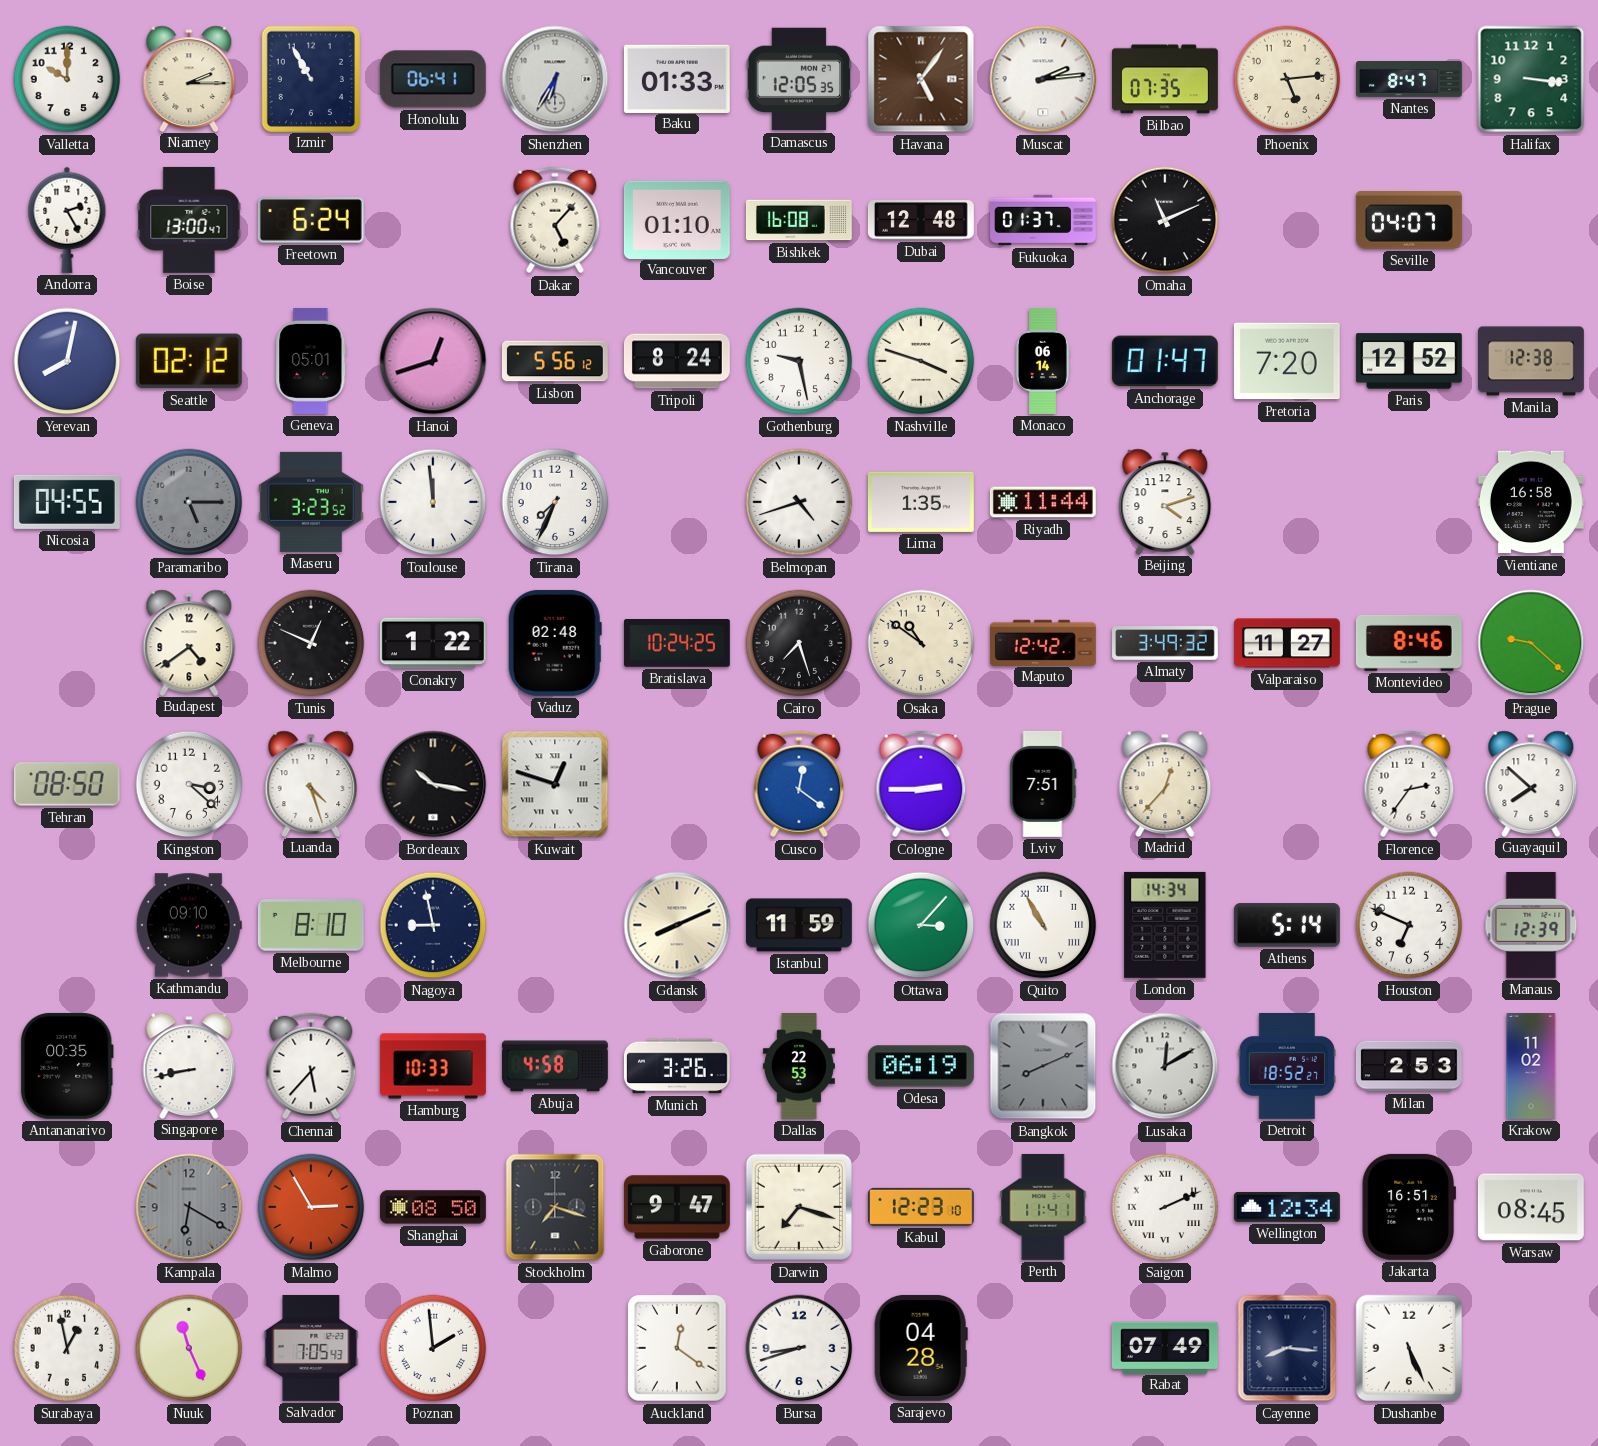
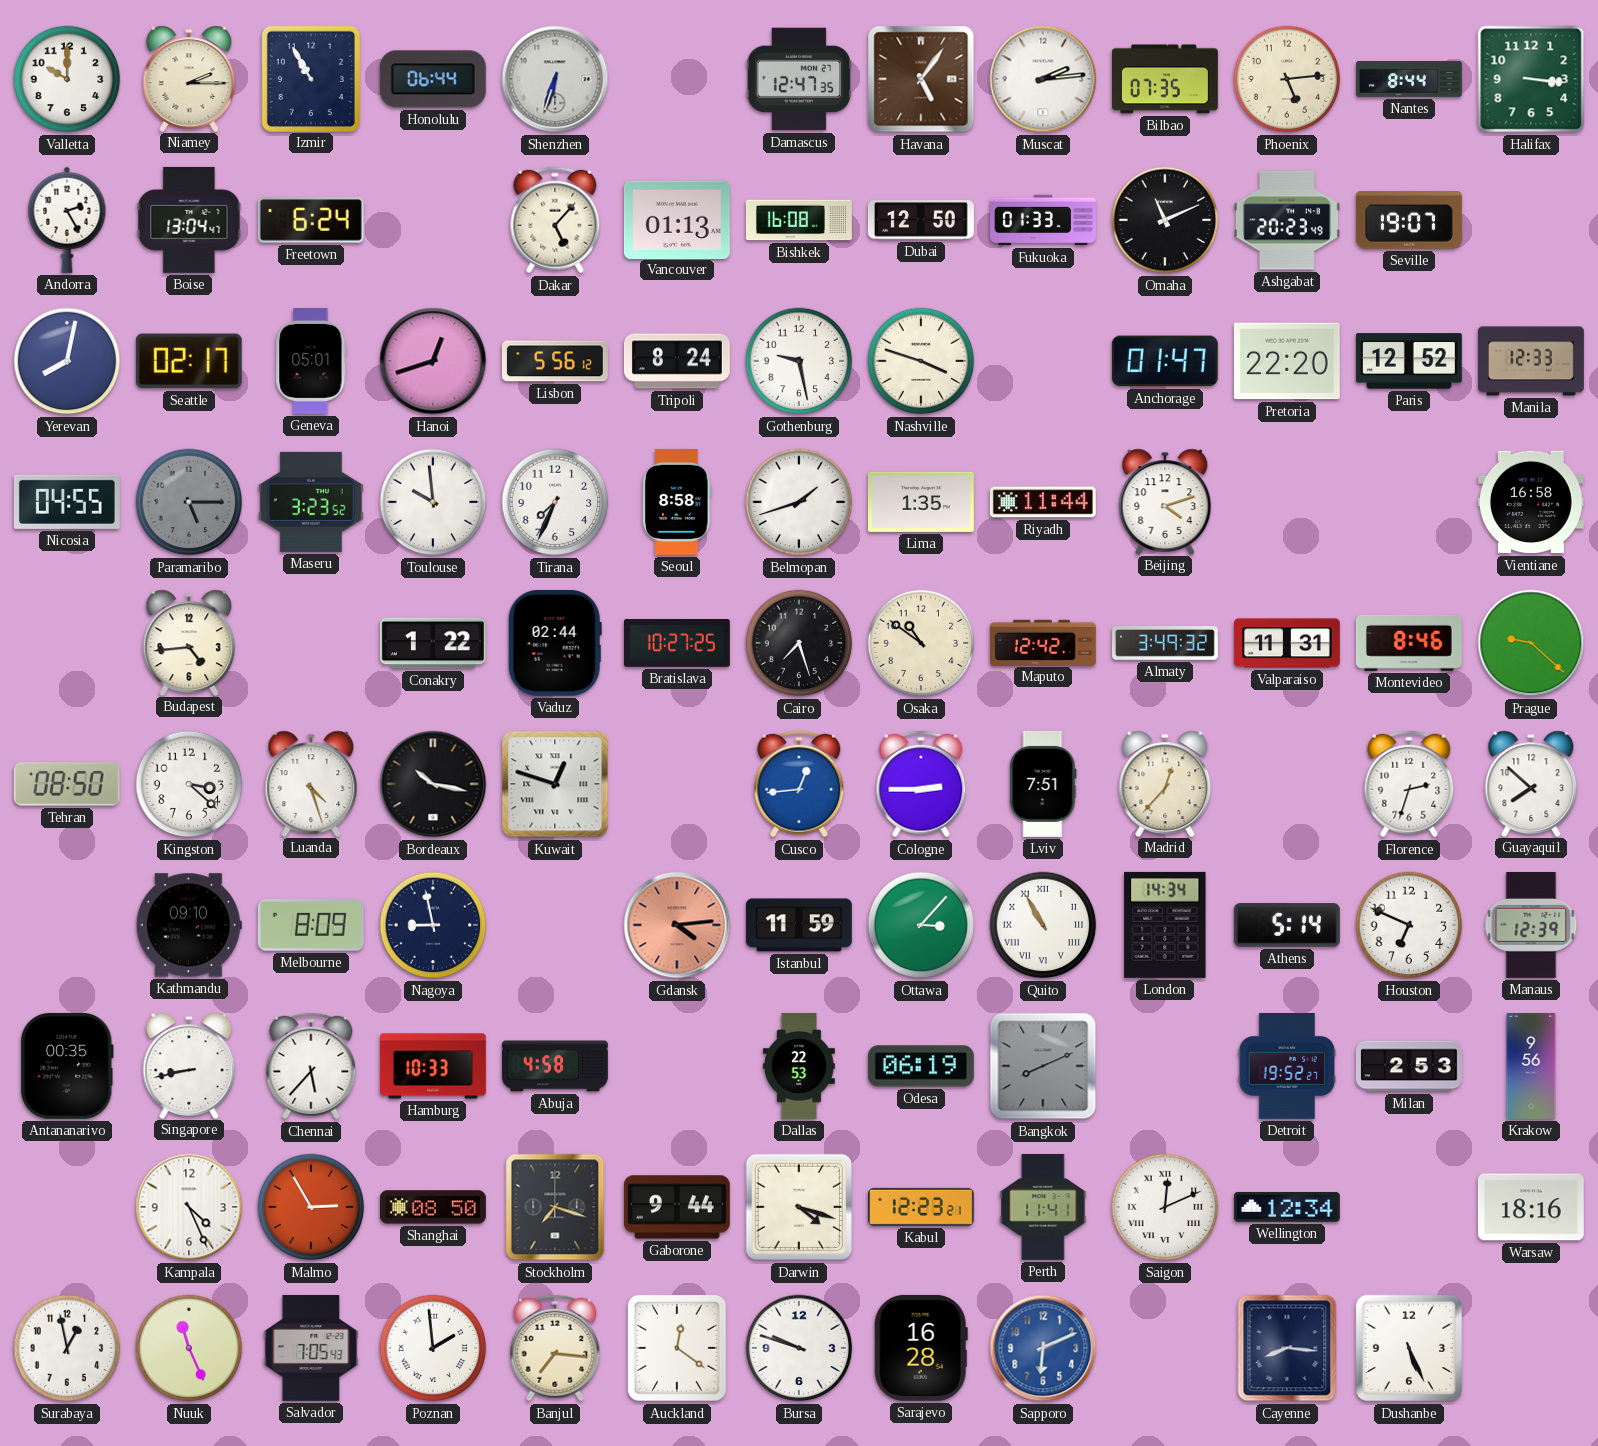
Honolulu: 06:41 -> 06:44
Shenzhen: 6:35 -> 6:33
Baku: 01:33 -> none
Damascus: 12:05 -> 12:47
Nantes: 8:47 -> 8:44
Boise: 13:00 -> 13:04
Vancouver: 01:10 -> 01:13
Dubai: 12:48 -> 12:50
Fukuoka: 01:37 -> 01:33
Ashgabat: none -> 20:23
Seville: 04:07 -> 19:07
Seattle: 02:12 -> 02:17
Monaco: 06:14 -> none
Pretoria: 7:20 -> 22:20
Manila: 12:38 -> 12:33
Toulouse: 11:59 -> 9:59
Seoul: none -> 8:58
Belmopan: 4:42 -> 1:42
Budapest: 4:39 -> 4:44
Tunis: 12:49 -> none
Vaduz: 02:48 -> 02:44
Bratislava: 10:24 -> 10:27
Valparaiso: 11:27 -> 11:31
Cusco: 12:21 -> 12:44
Florence: 2:36 -> 2:33
Melbourne: 8:10 -> 8:09
Gdansk: 8:11 -> 4:14
Gdansk dial: cream -> salmon
Munich: 3:26 -> none
Lusaka: 12:10 -> none
Detroit: 18:52 -> 19:52
Krakow: 11:02 -> 9:56
Kampala: 6:20 -> 4:26
Kampala dial: grey -> white
Gaborone: 9:47 -> 9:44
Darwin: 7:18 -> 4:18
Kabul: 12:23:10 -> 12:23:21
Saigon: 2:11 -> 12:11
Jakarta: 16:51 -> none
Warsaw: 08:45 -> 18:16
Banjul: none -> 7:16
Bursa: 8:42 -> 9:48
Sarajevo: 04:28 -> 16:28
Sapporo: none -> 6:11
Rabat: 07:49 -> none
